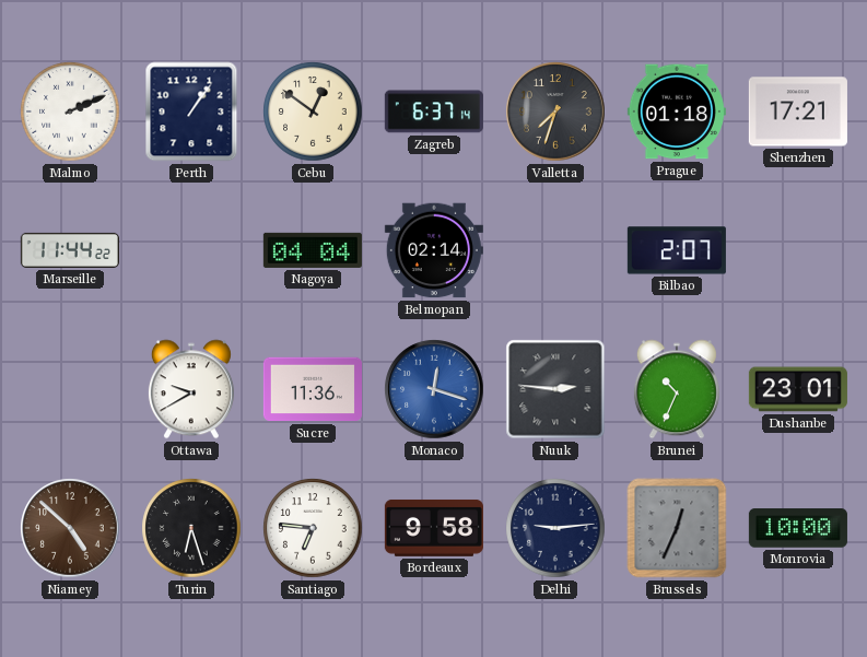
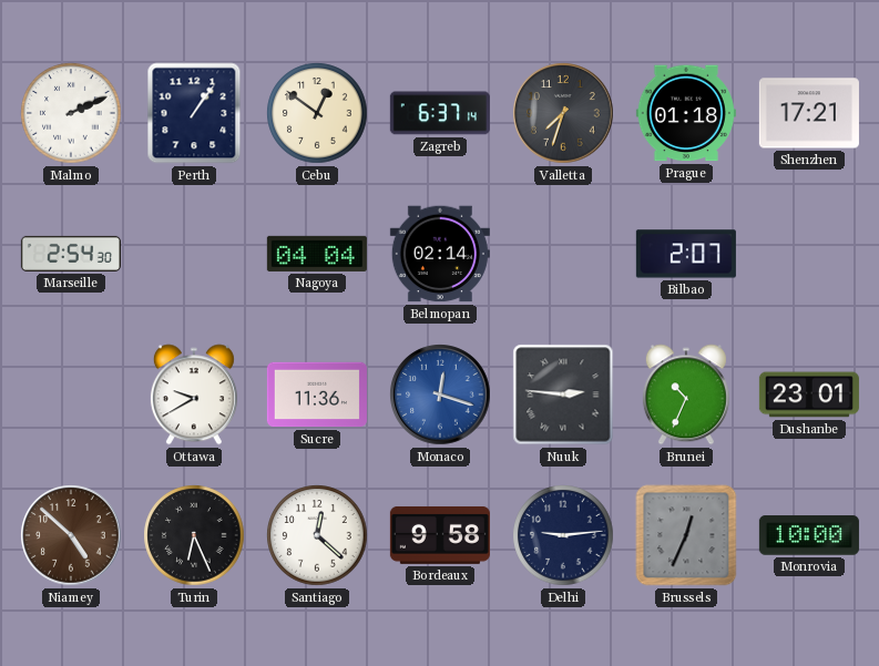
Marseille: 11:44 -> 2:54
Turin: 6:27 -> 6:26
Santiago: 6:46 -> 12:22
